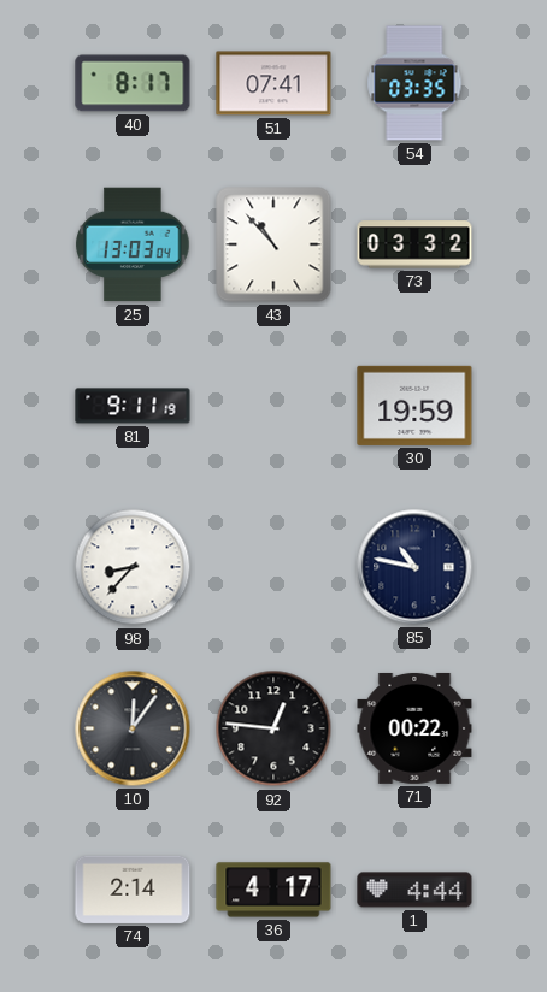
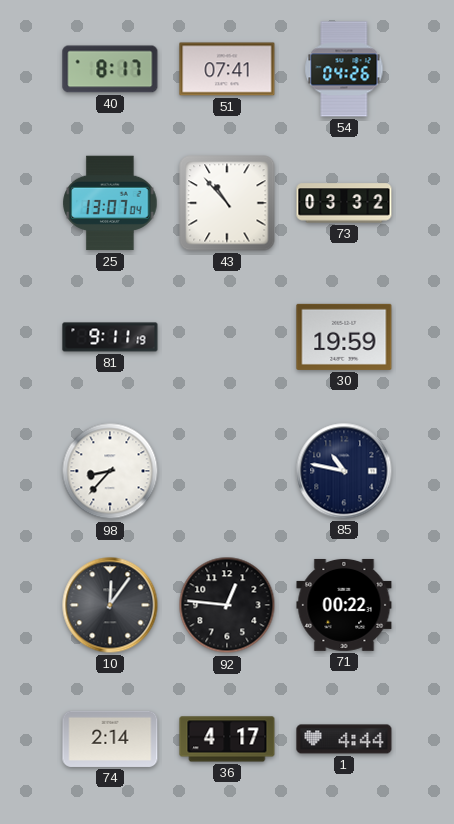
54: 03:35 -> 04:26
25: 13:03 -> 13:07
